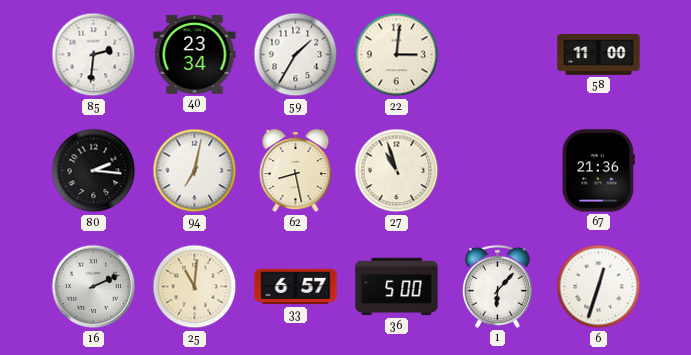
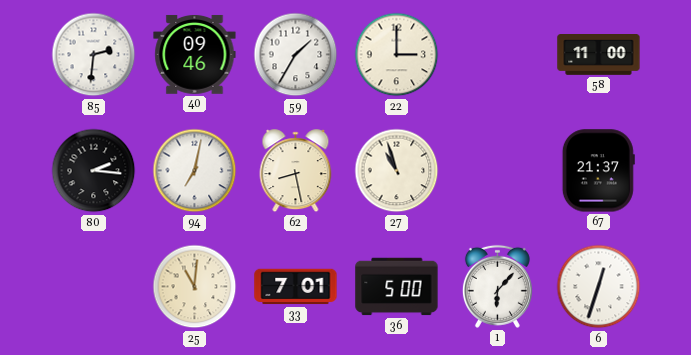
40: 23:34 -> 09:46
22: 3:01 -> 3:00
67: 21:36 -> 21:37
16: 2:11 -> none
33: 6:57 -> 7:01
